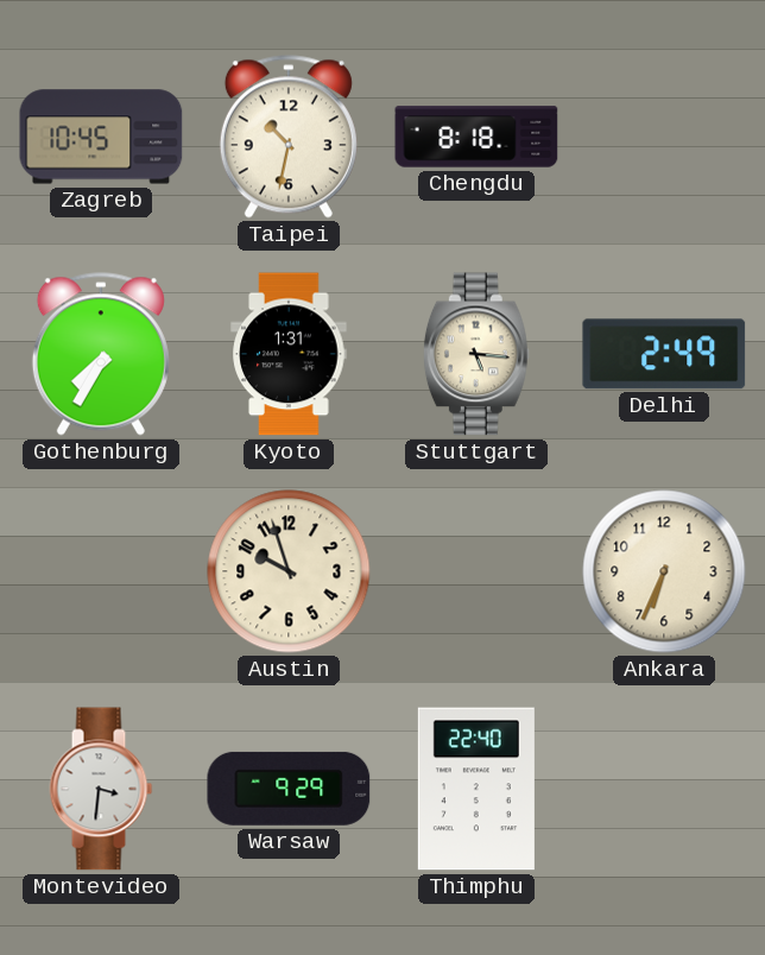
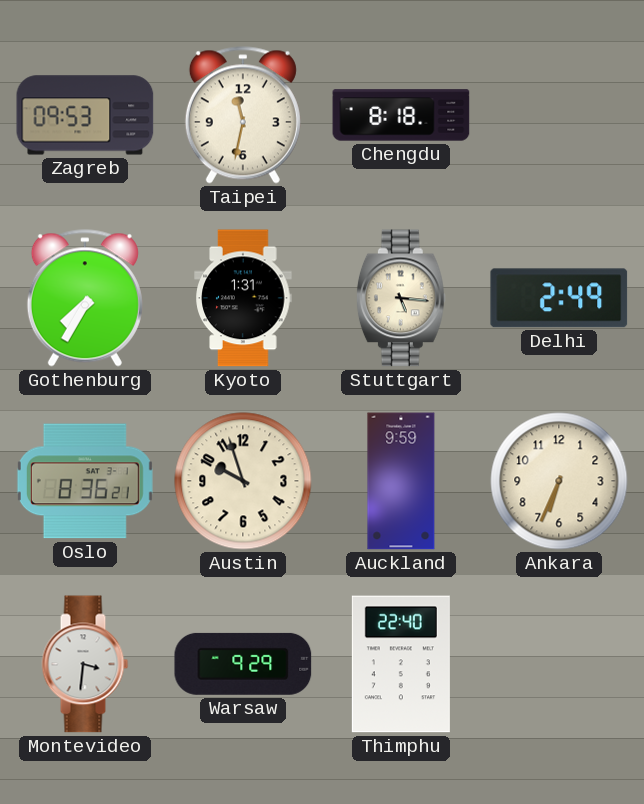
Zagreb: 10:45 -> 09:53
Taipei: 10:32 -> 11:32
Oslo: none -> 8:36
Auckland: none -> 9:59
